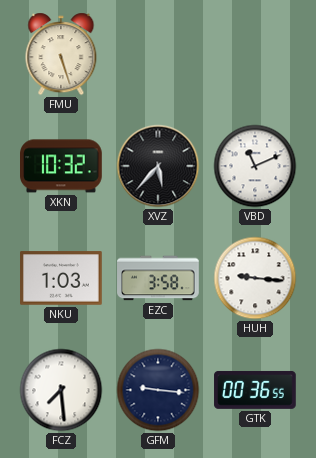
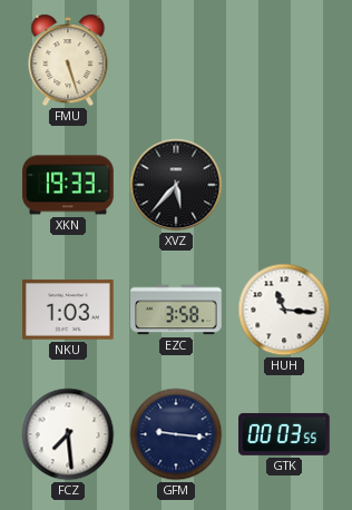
XKN: 10:32 -> 19:33
VBD: 11:11 -> none
HUH: 9:16 -> 11:16
GTK: 00:36 -> 00:03
